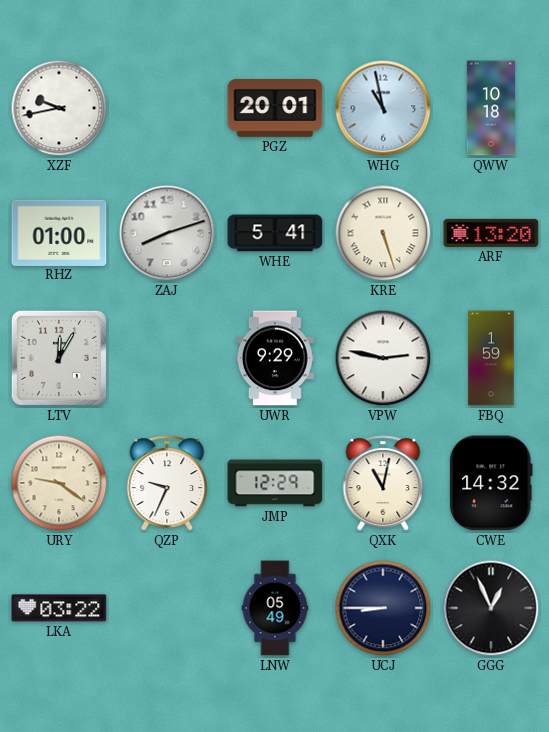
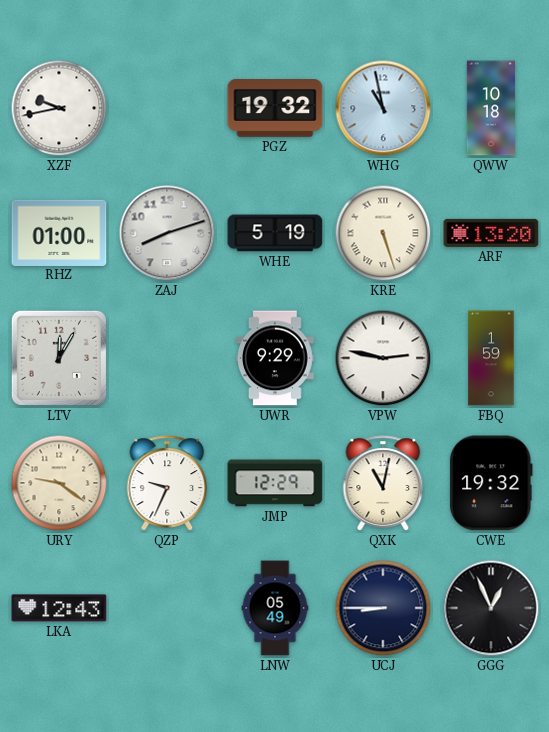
PGZ: 20:01 -> 19:32
WHE: 5:41 -> 5:19
CWE: 14:32 -> 19:32
LKA: 03:22 -> 12:43
